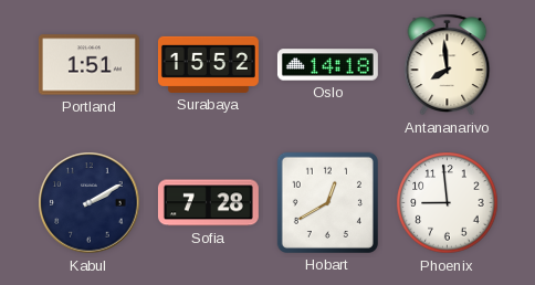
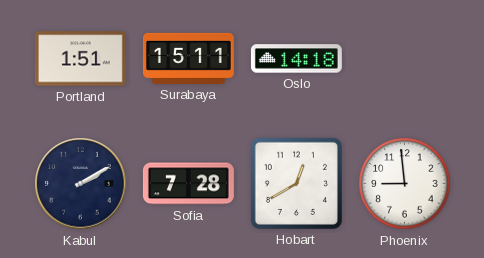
Surabaya: 15:52 -> 15:11
Antananarivo: 7:59 -> none
